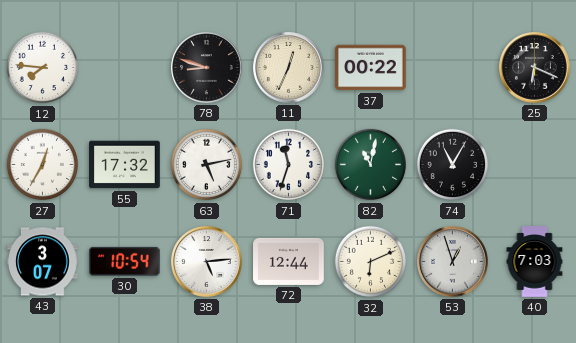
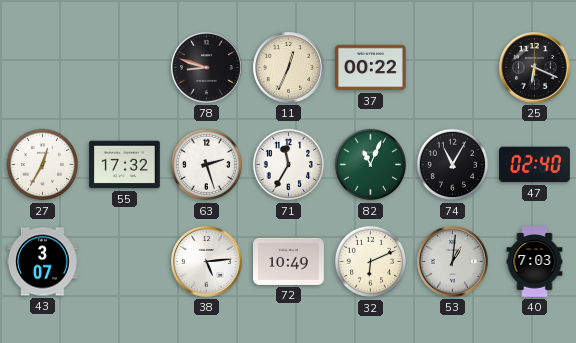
12: 7:46 -> none
63: 5:13 -> 2:27
71: 11:33 -> 11:35
82: 11:02 -> 11:04
47: none -> 02:40
30: 10:54 -> none
72: 12:44 -> 10:49
53: 12:57 -> 1:01
